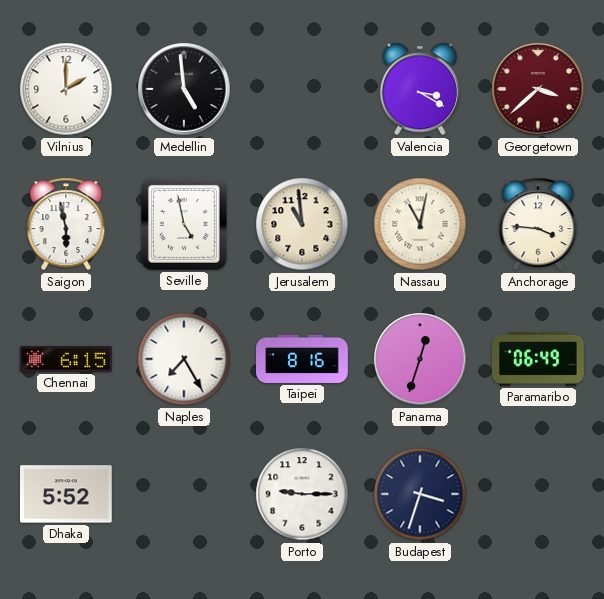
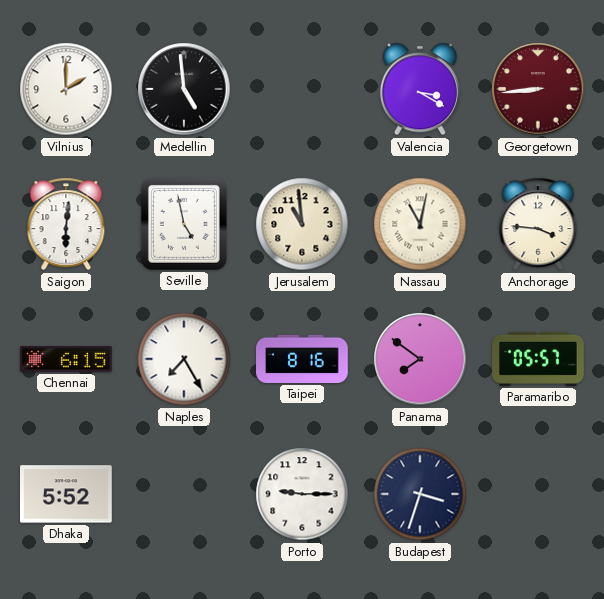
Georgetown: 3:38 -> 8:44
Saigon: 5:58 -> 6:01
Panama: 12:33 -> 7:51
Paramaribo: 06:49 -> 05:57
